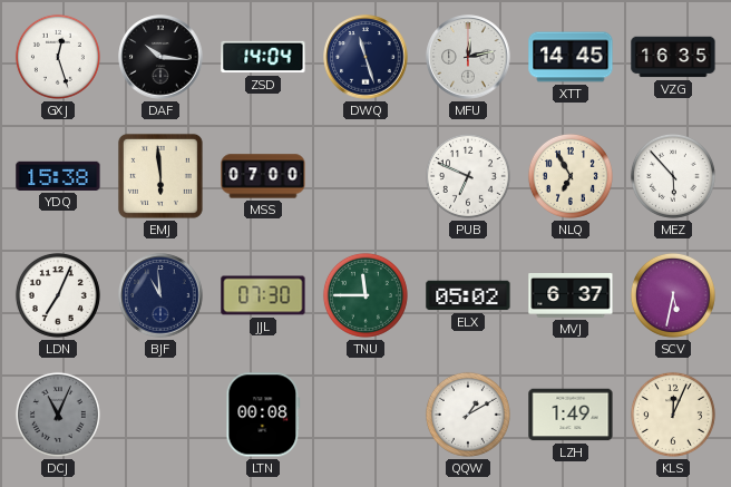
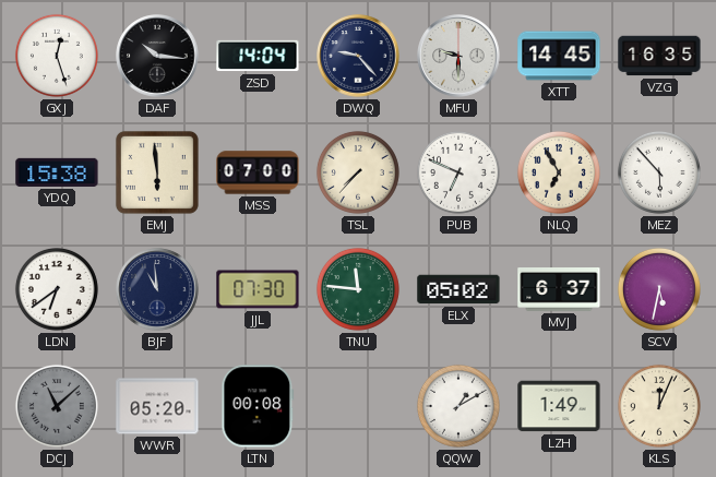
DWQ: 11:27 -> 9:23
MFU: 12:13 -> 9:30
TSL: none -> 7:37
LDN: 7:04 -> 6:39
TNU: 11:45 -> 11:46
DCJ: 11:04 -> 11:08
WWR: none -> 05:20
